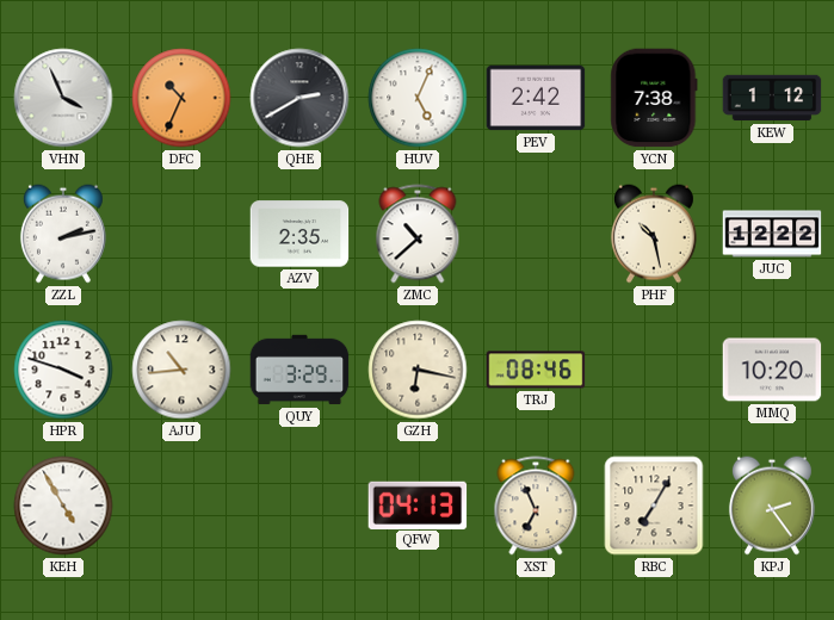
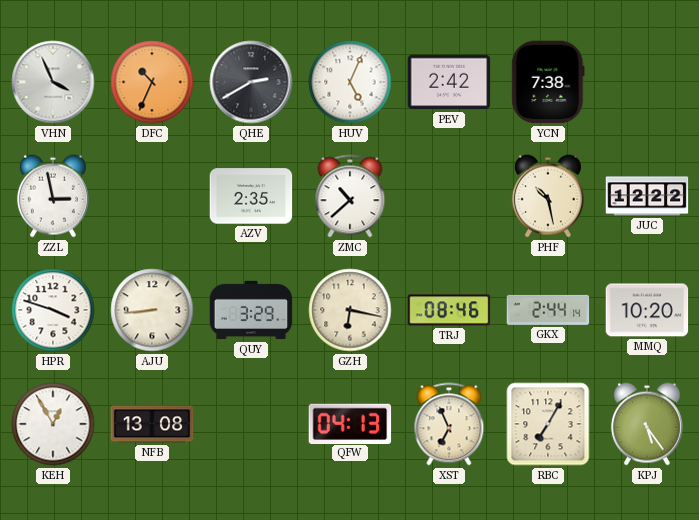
KEW: 1:12 -> none
ZZL: 2:13 -> 2:58
AJU: 10:44 -> 8:44
GKX: none -> 2:44
KEH: 4:55 -> 12:55
NFB: none -> 13:08
KPJ: 2:24 -> 5:24
